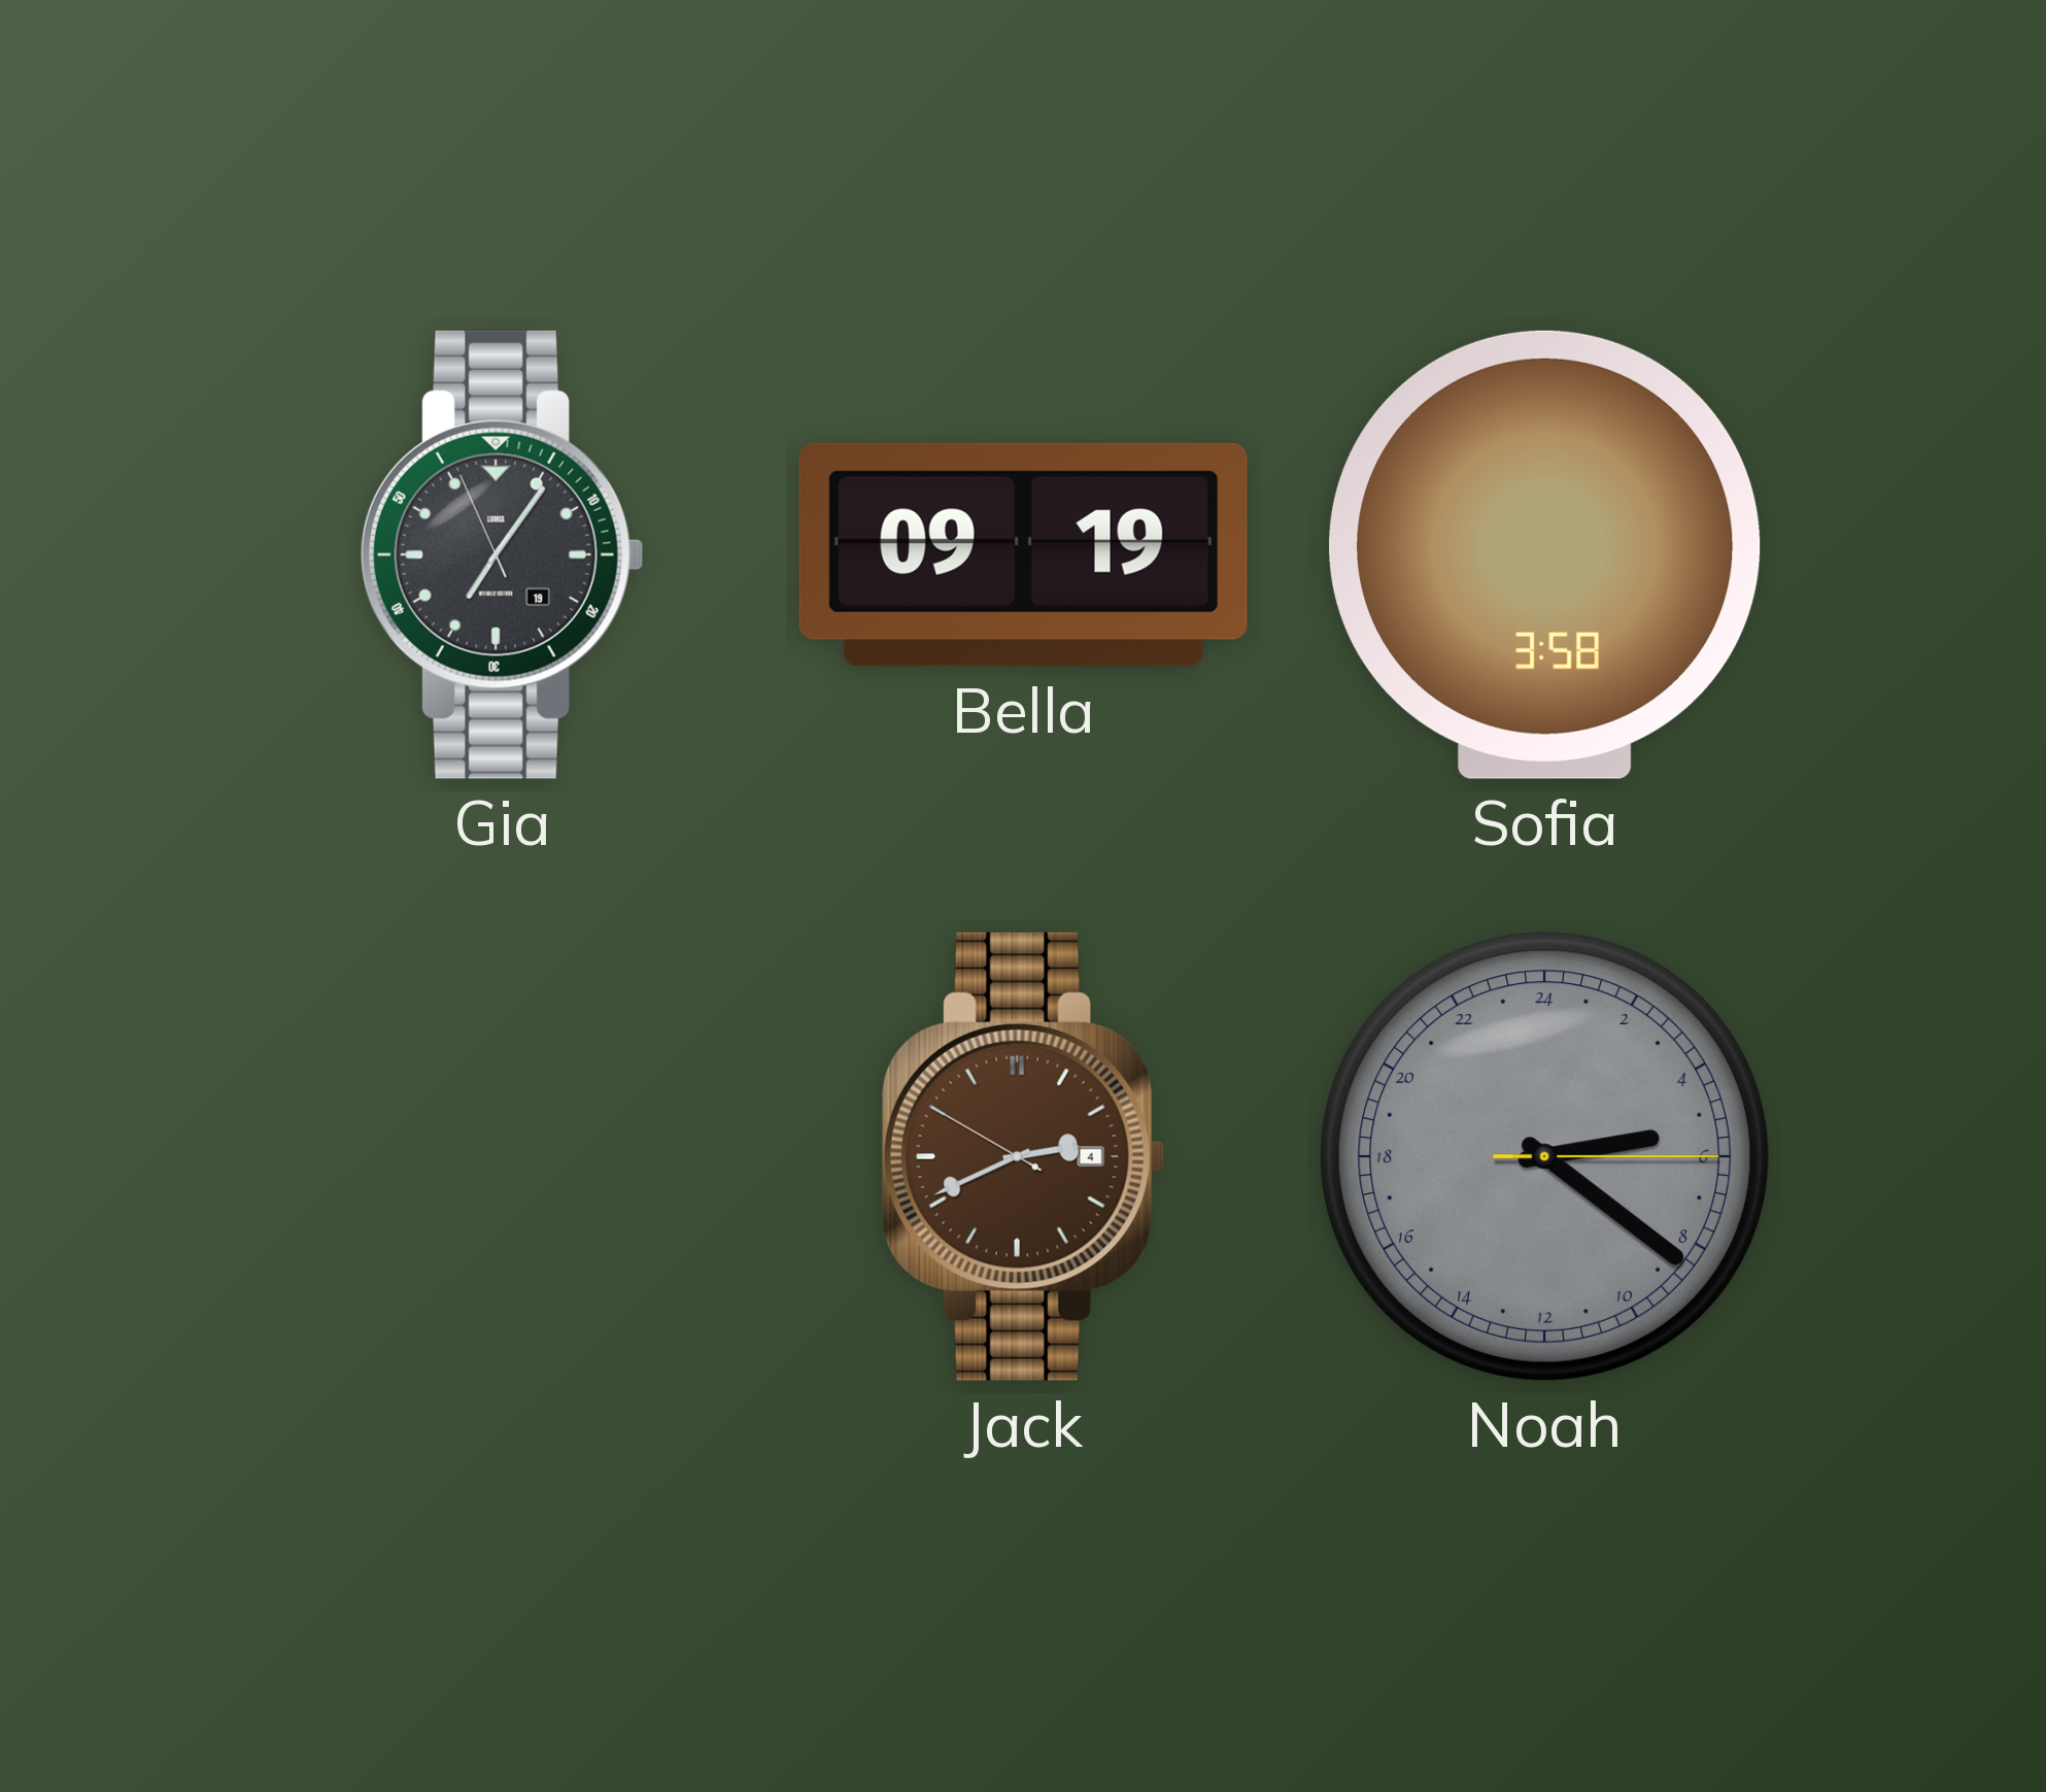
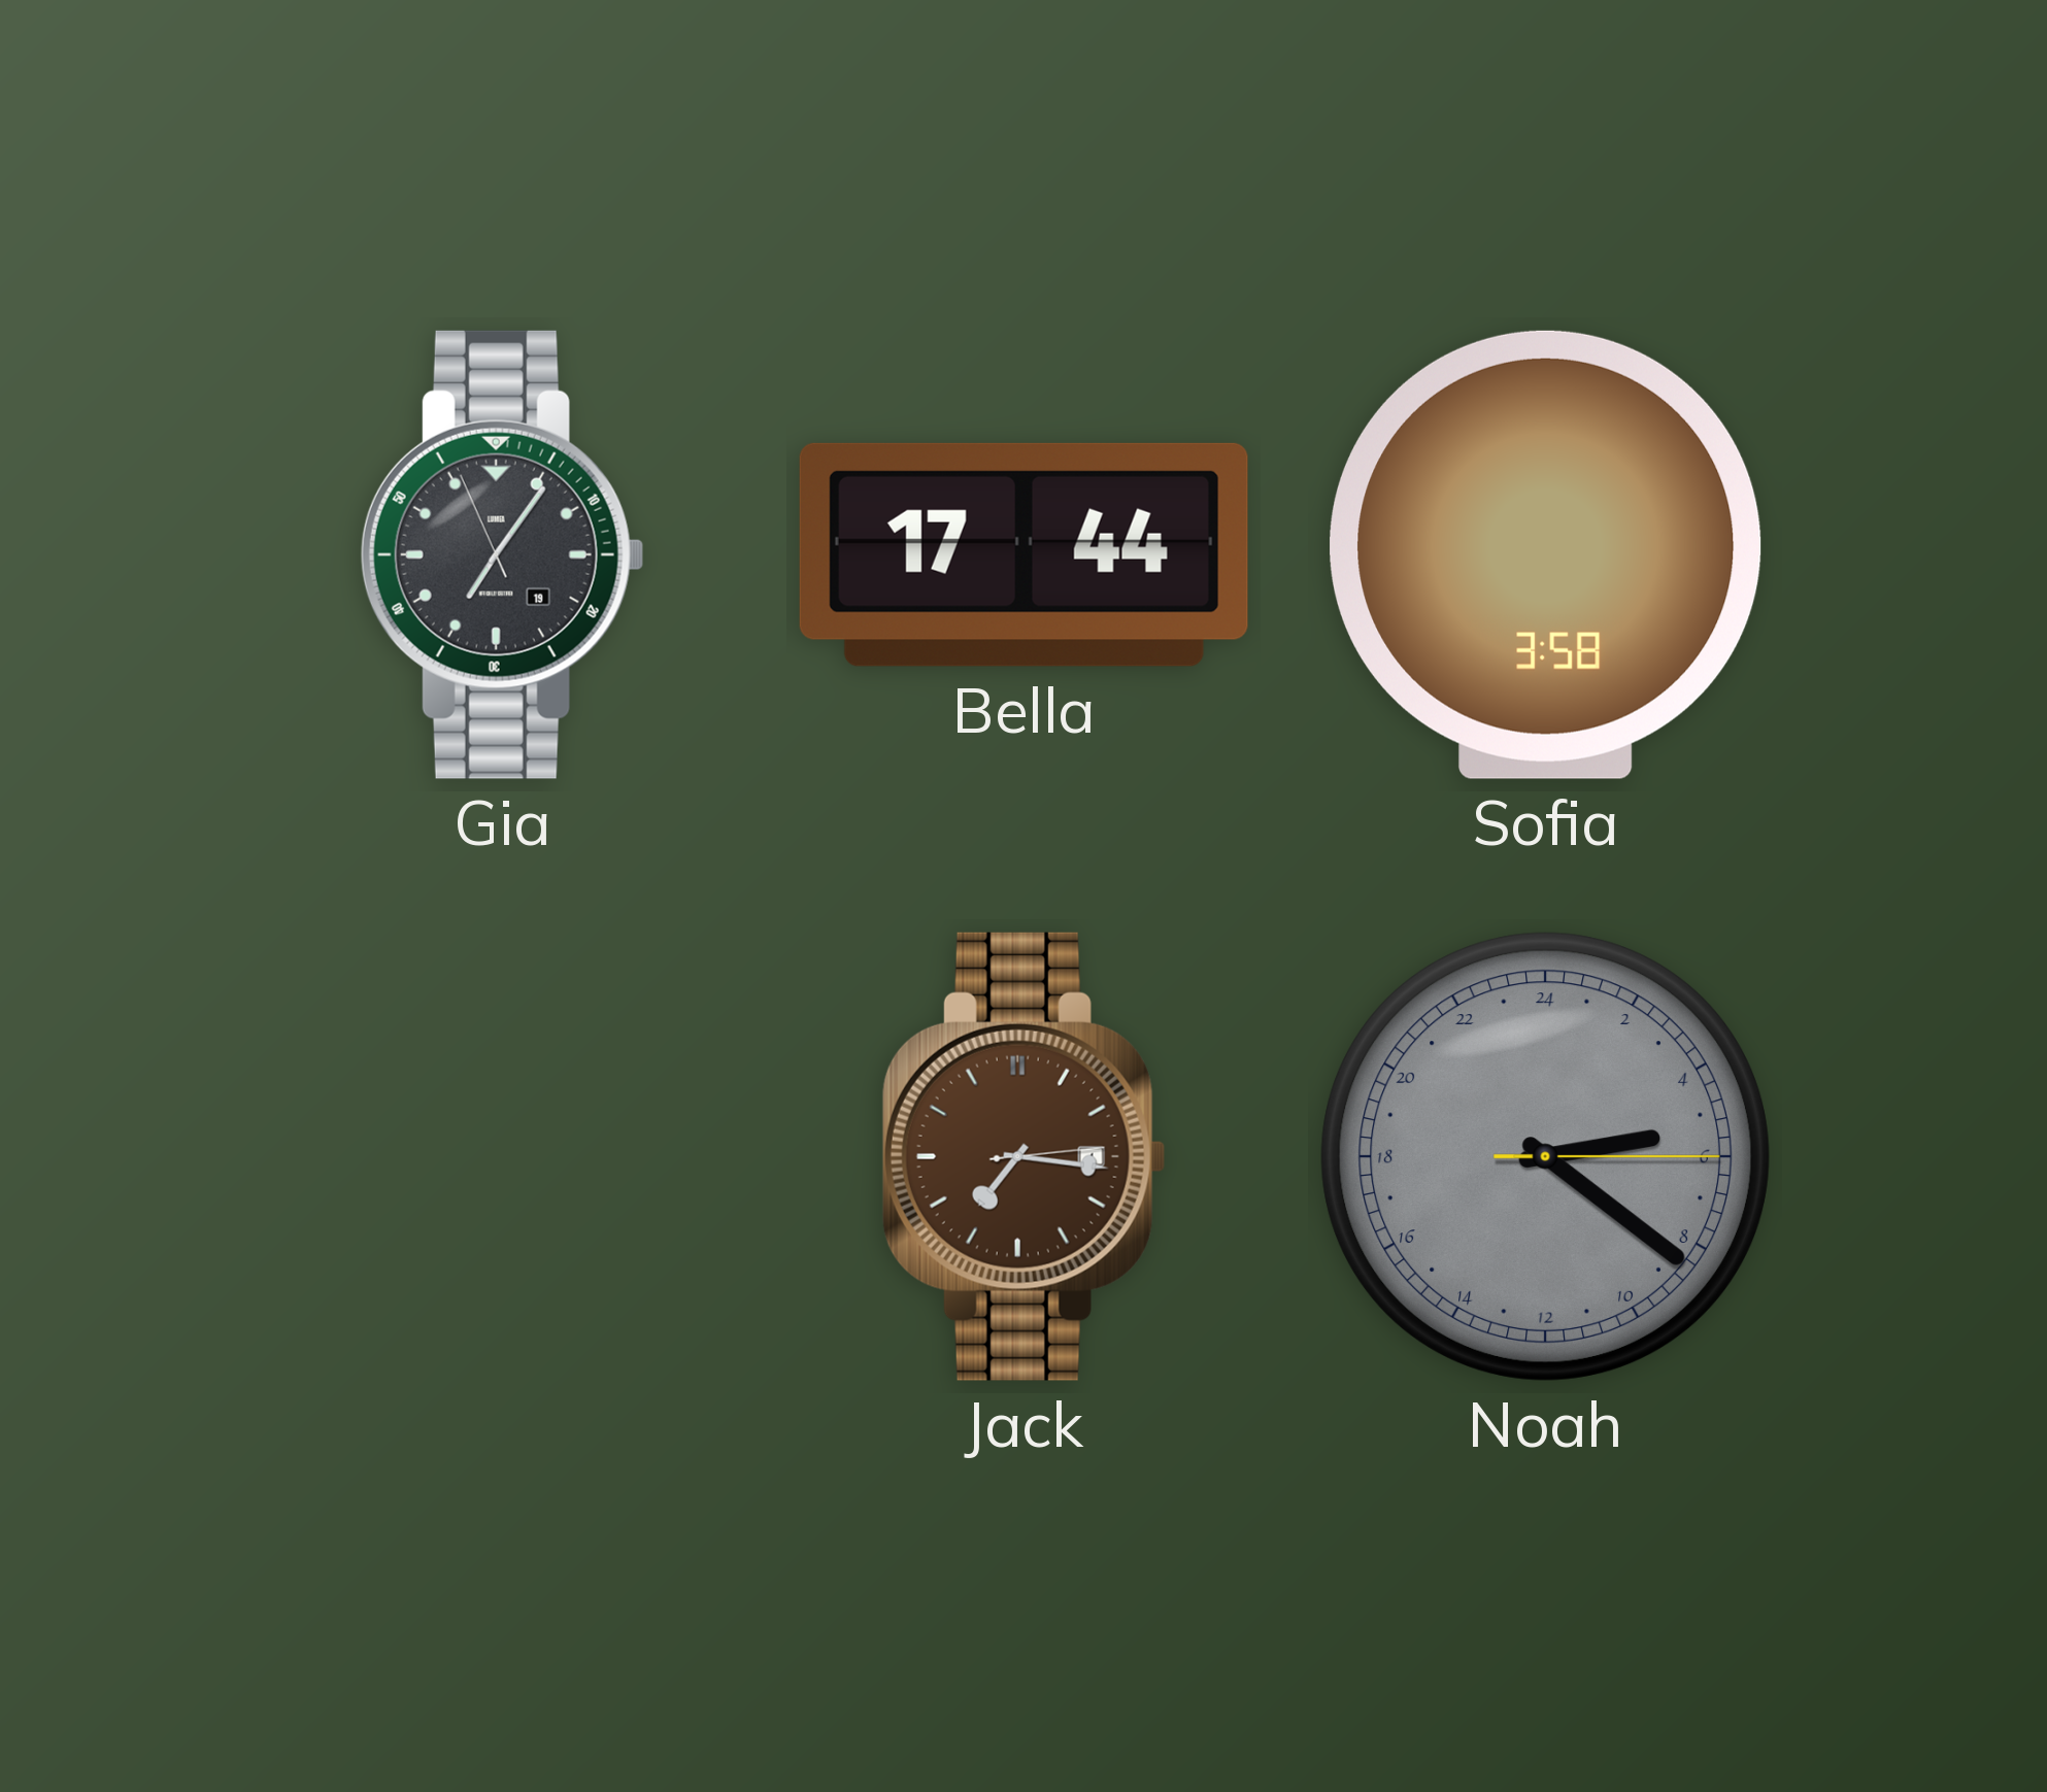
Bella: 09:19 -> 17:44
Jack: 2:40 -> 7:16
